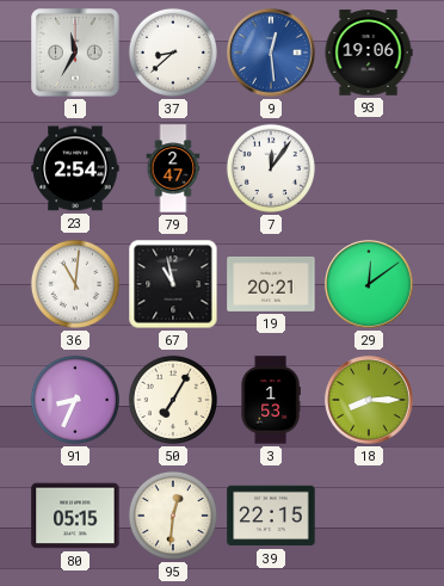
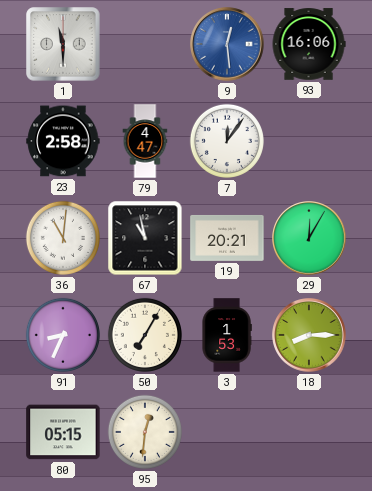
1: 11:35 -> 11:30
37: 8:38 -> none
93: 19:06 -> 16:06
23: 2:54 -> 2:58
79: 2:47 -> 4:47
29: 12:09 -> 12:05
39: 22:15 -> none
